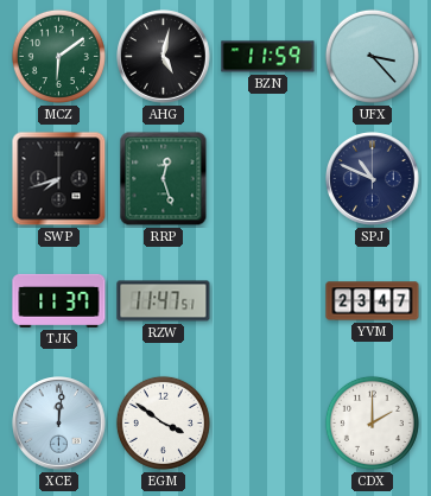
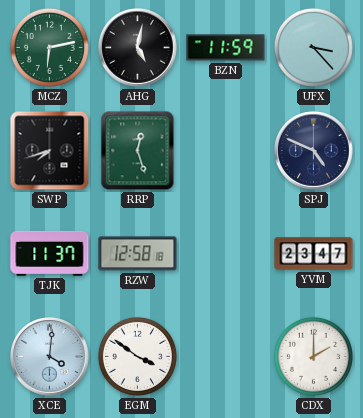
MCZ: 6:09 -> 6:13
SPJ: 10:49 -> 4:49
RZW: 11:47 -> 12:58
XCE: 12:01 -> 4:01
